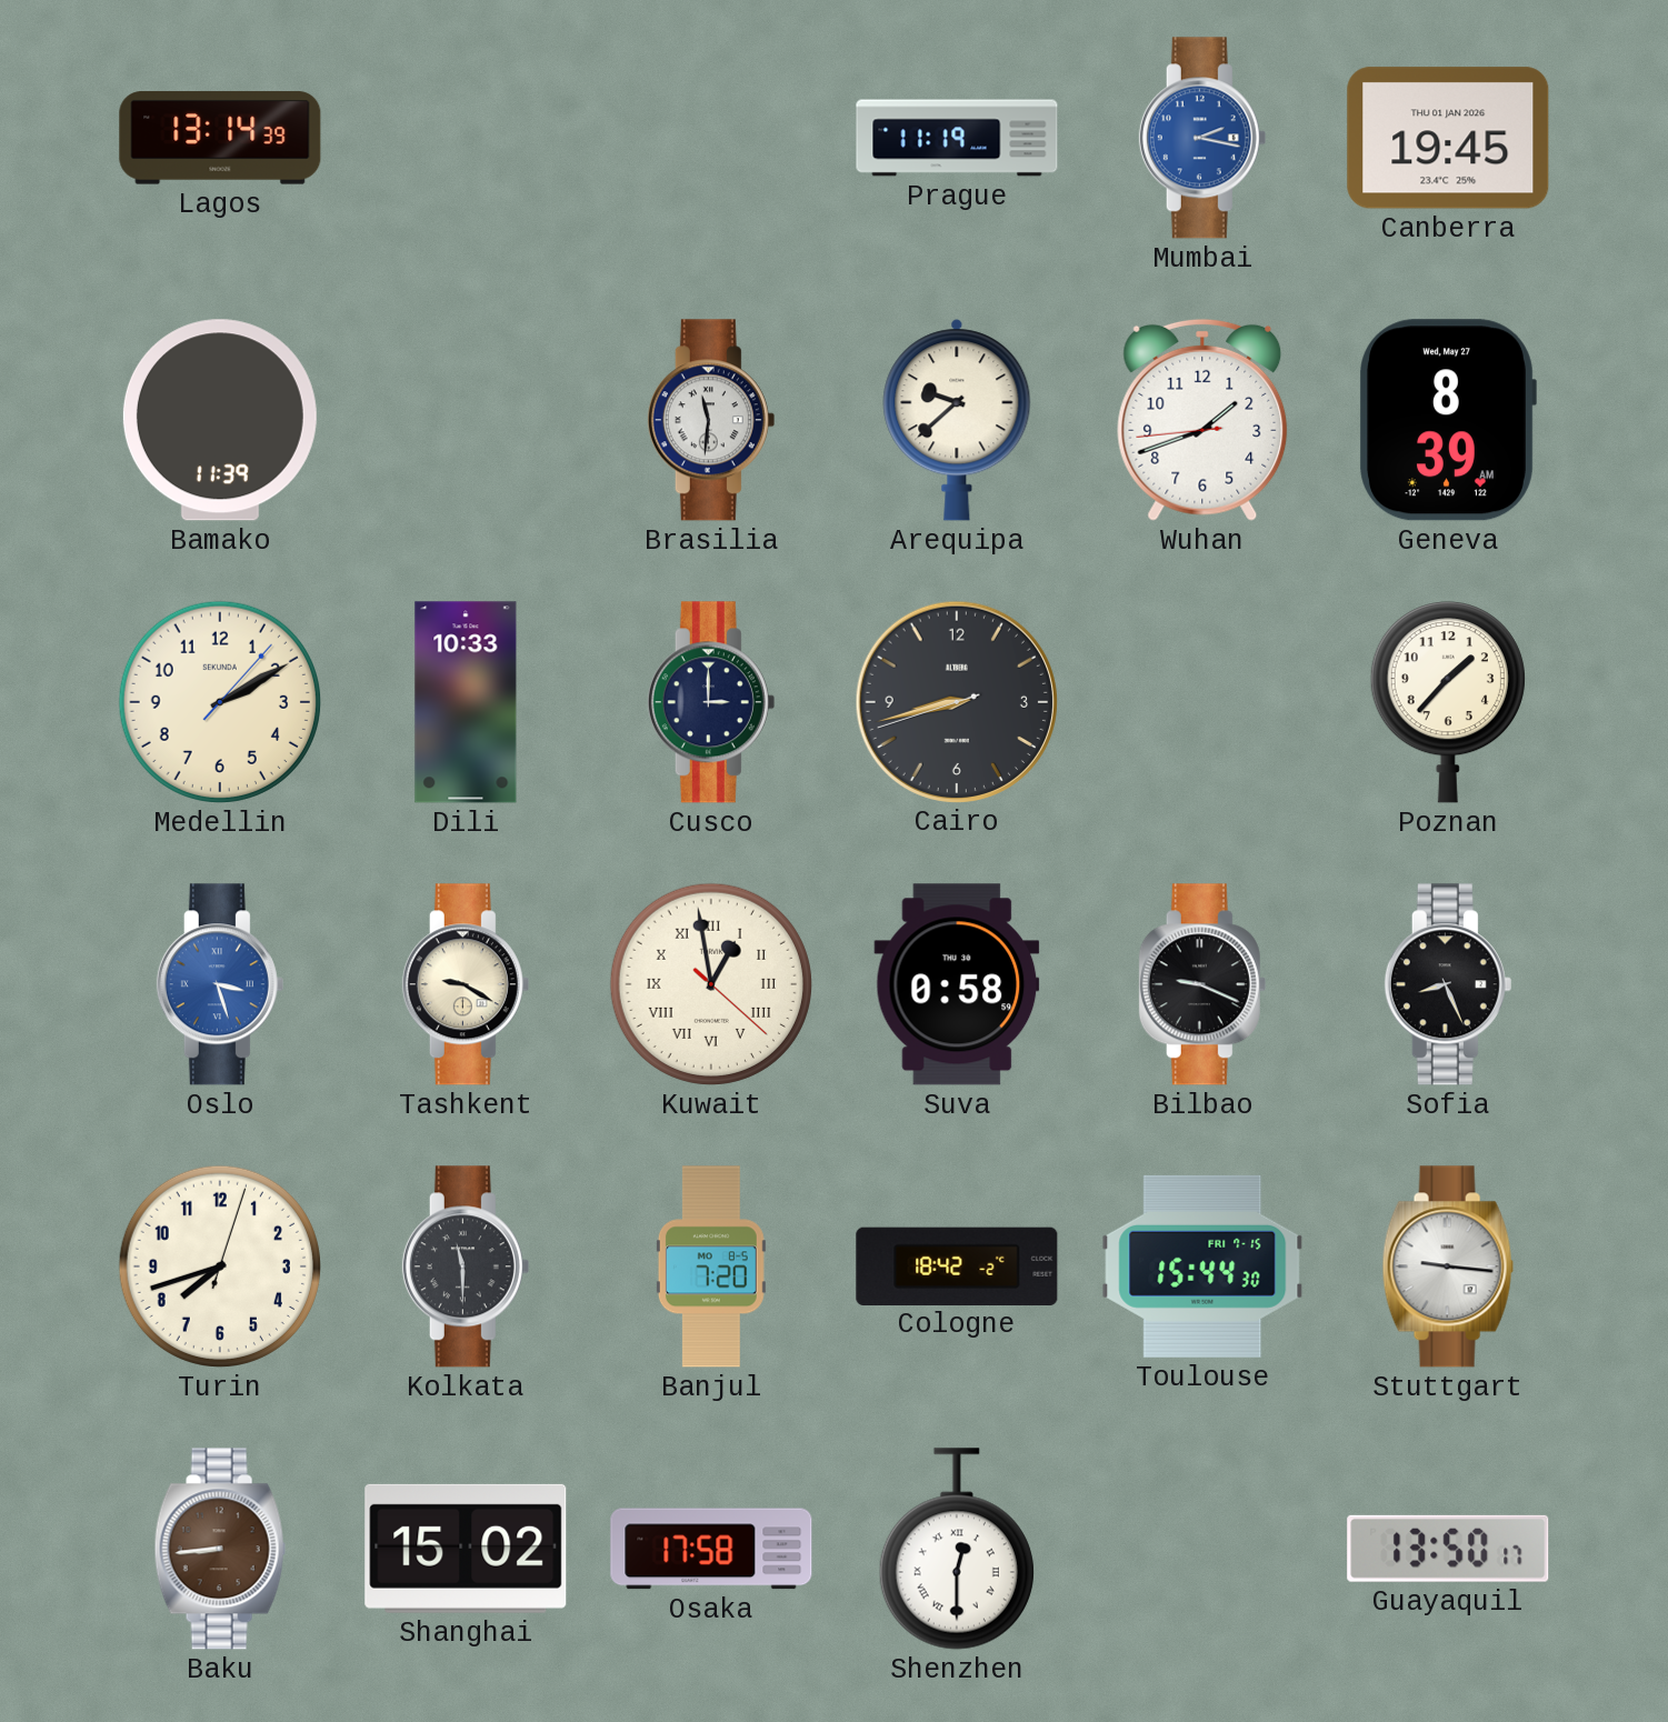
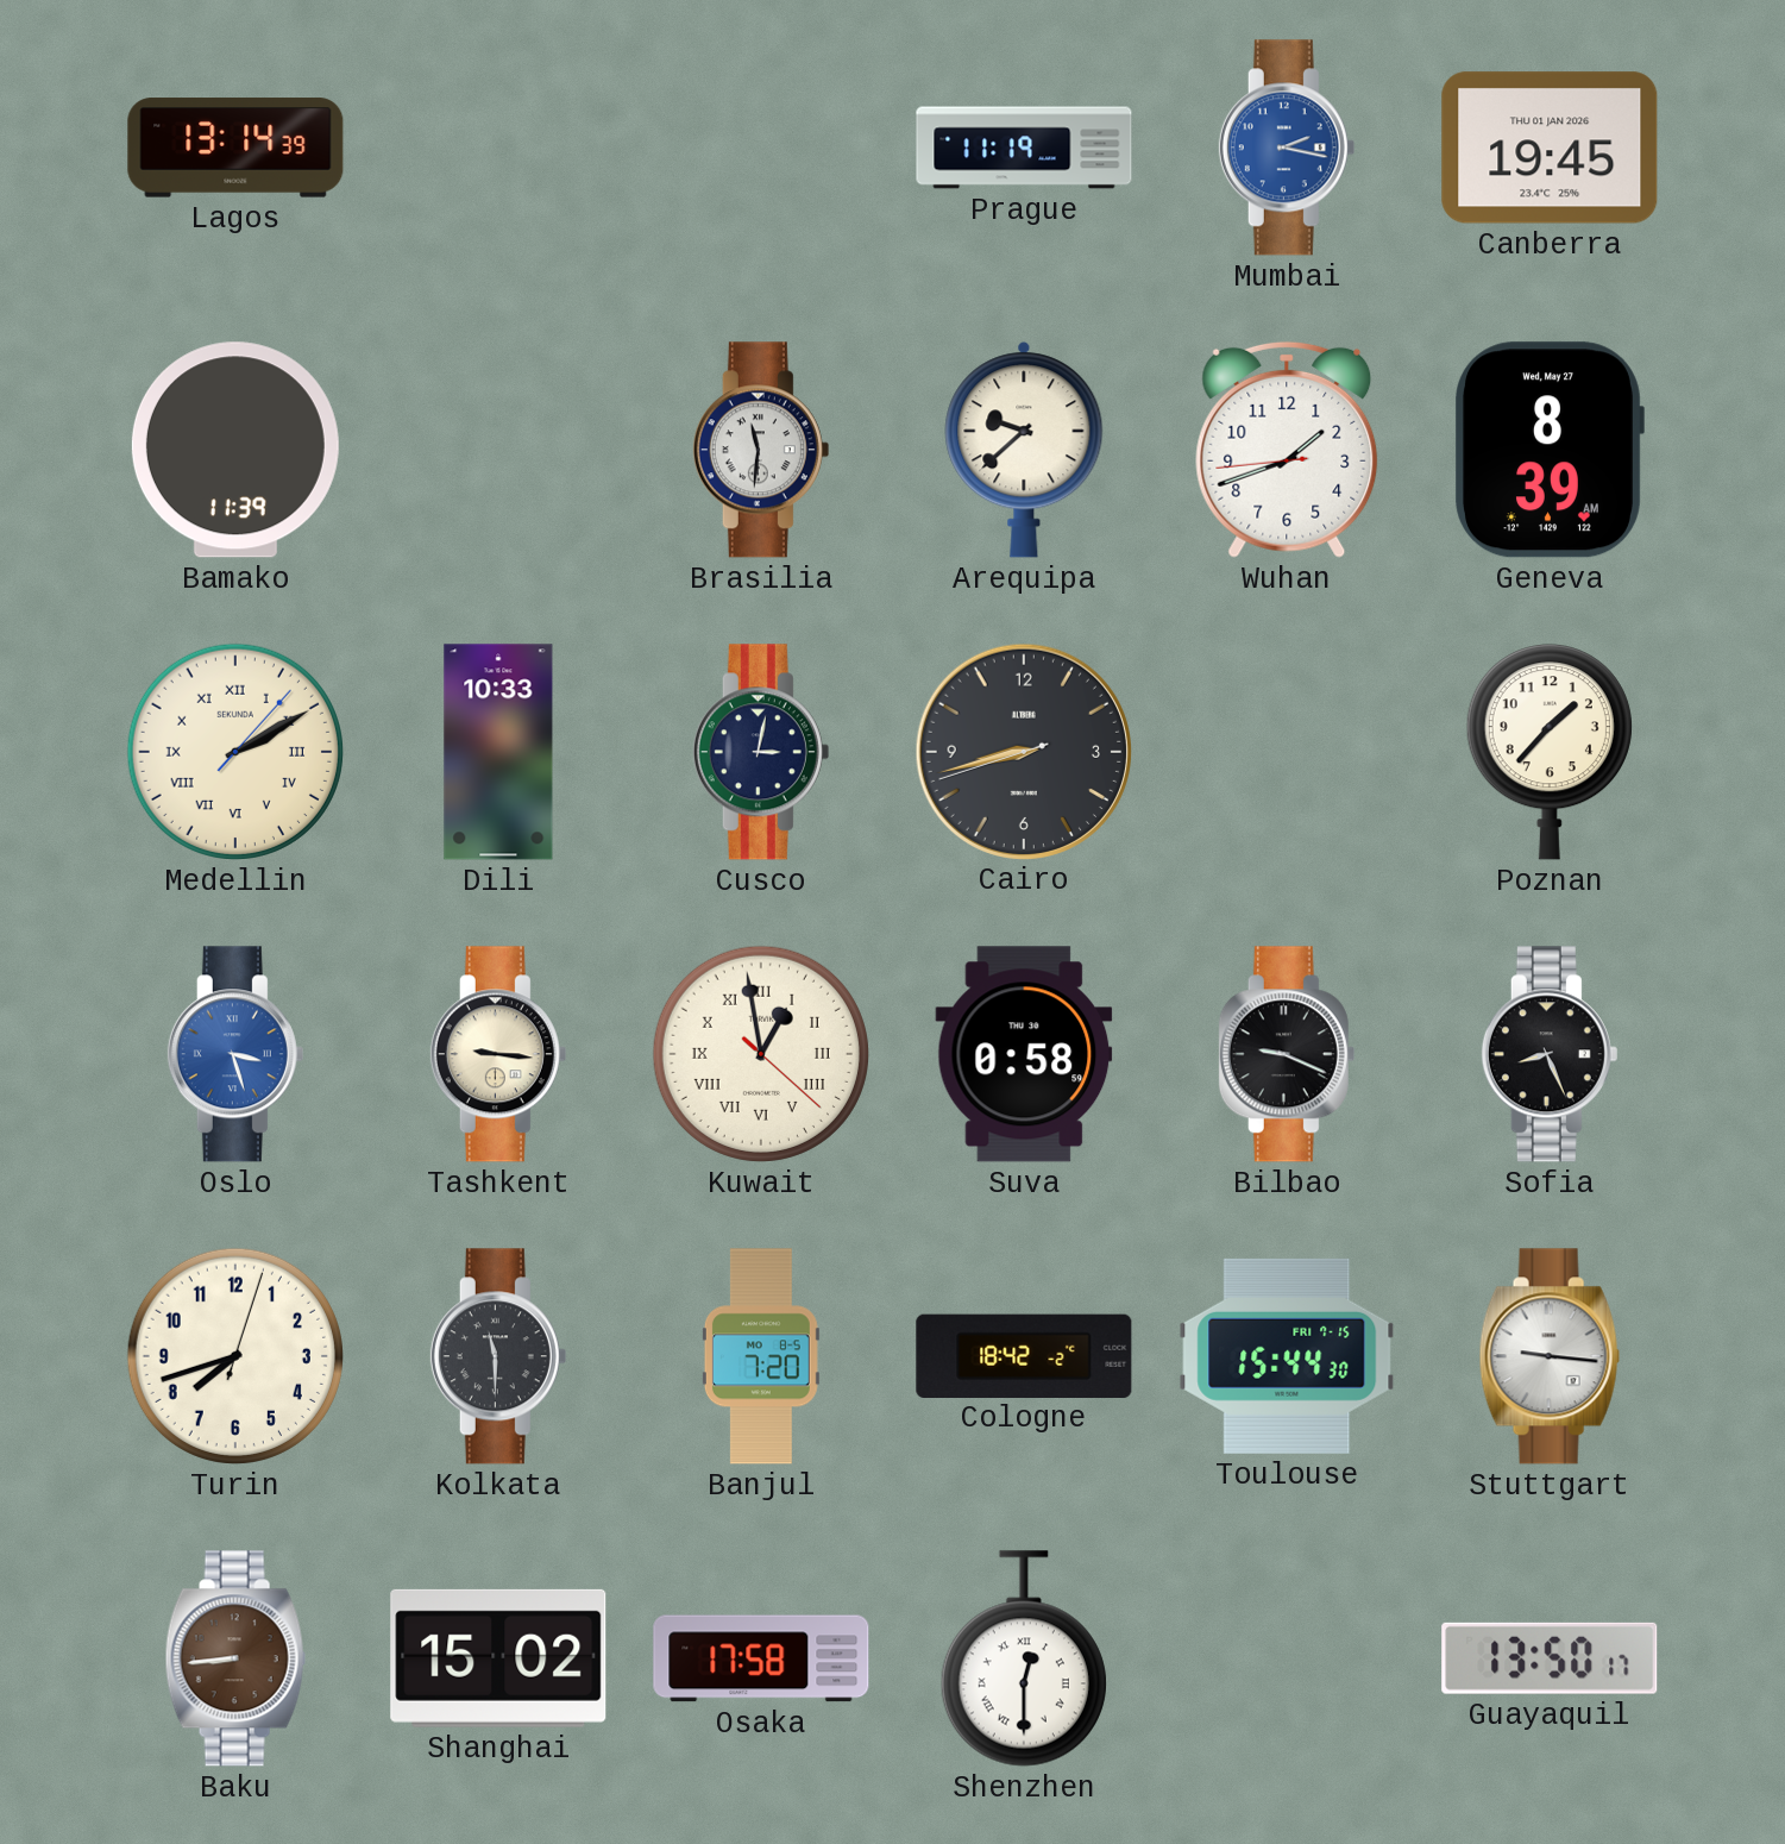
Medellin numerals: Arabic -> Roman
Cusco: 3:00 -> 3:02
Tashkent: 9:20 -> 9:16
